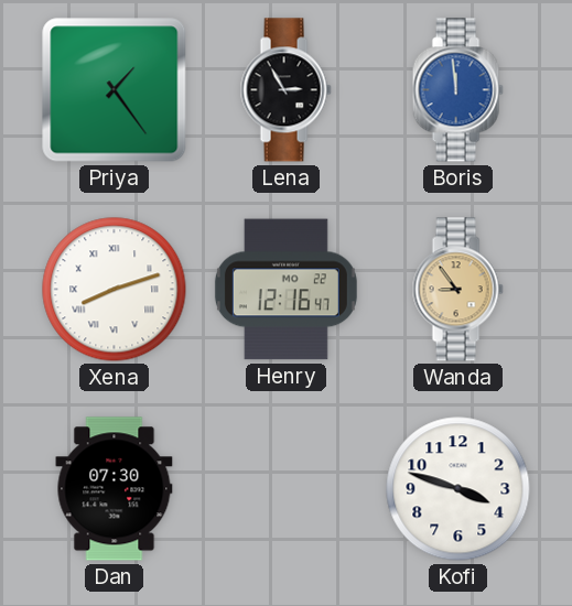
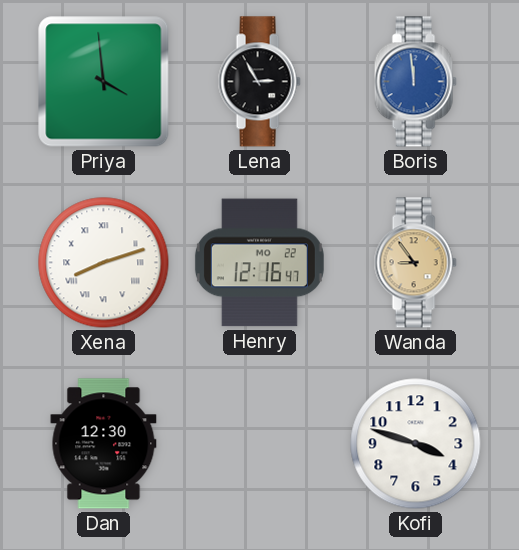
Priya: 1:24 -> 3:59
Dan: 07:30 -> 12:30
